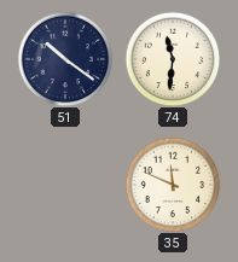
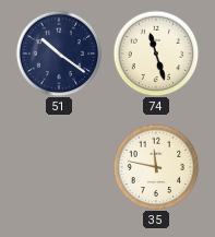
74: 11:31 -> 11:27
35: 11:49 -> 11:47
